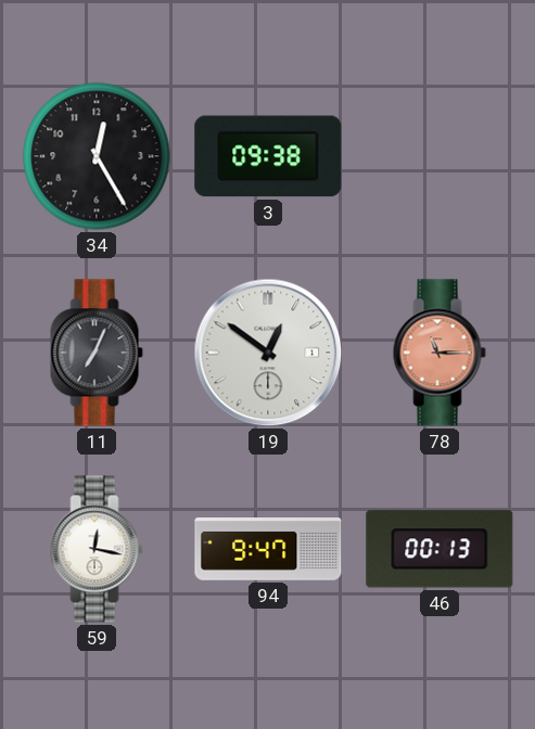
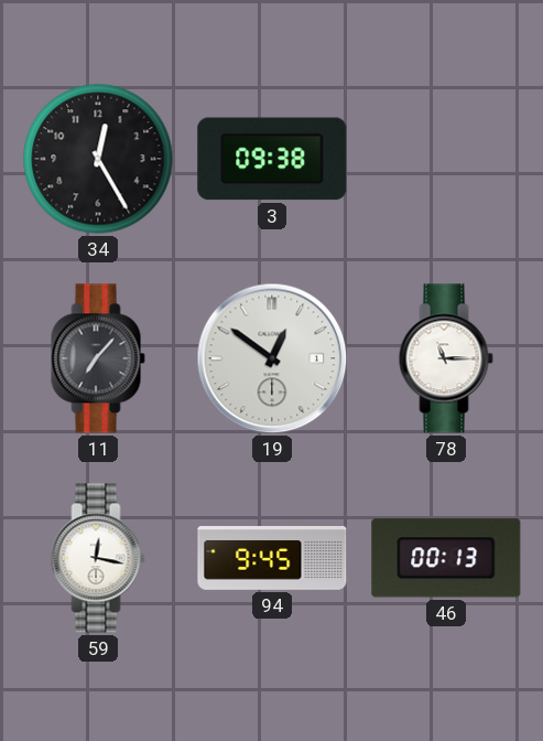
11: 7:04 -> 7:07
78 dial: salmon -> white
94: 9:47 -> 9:45
